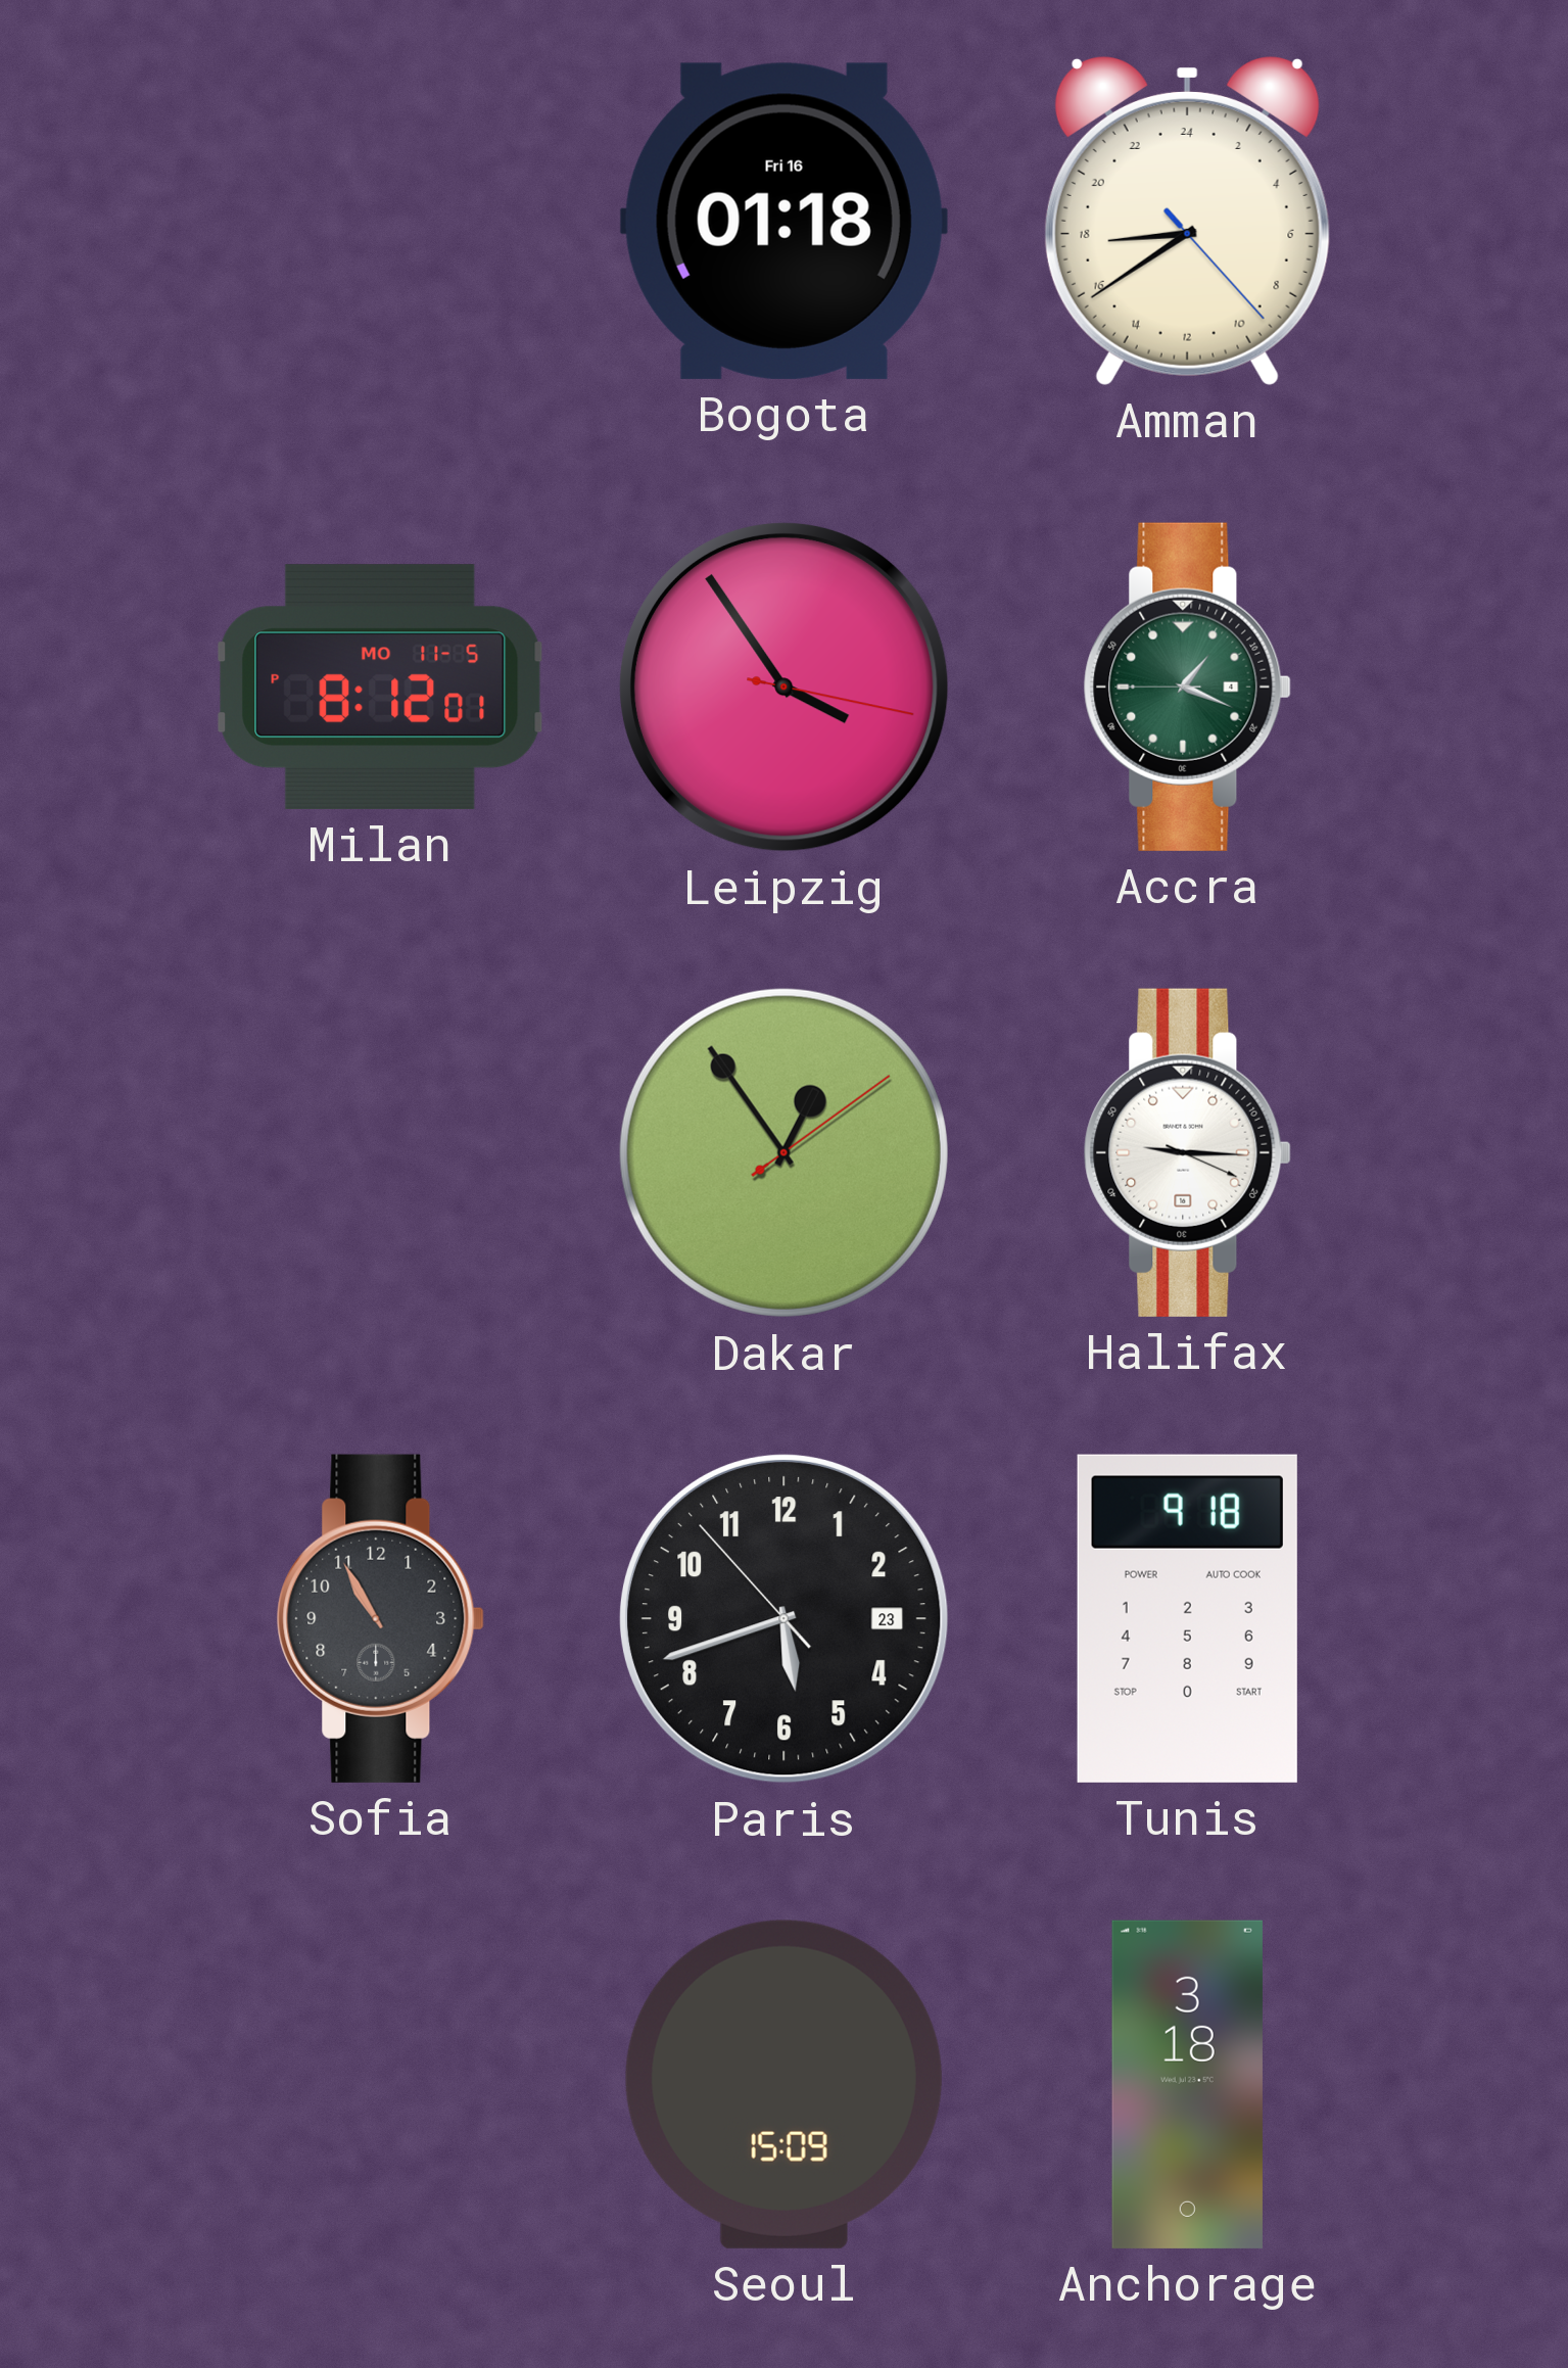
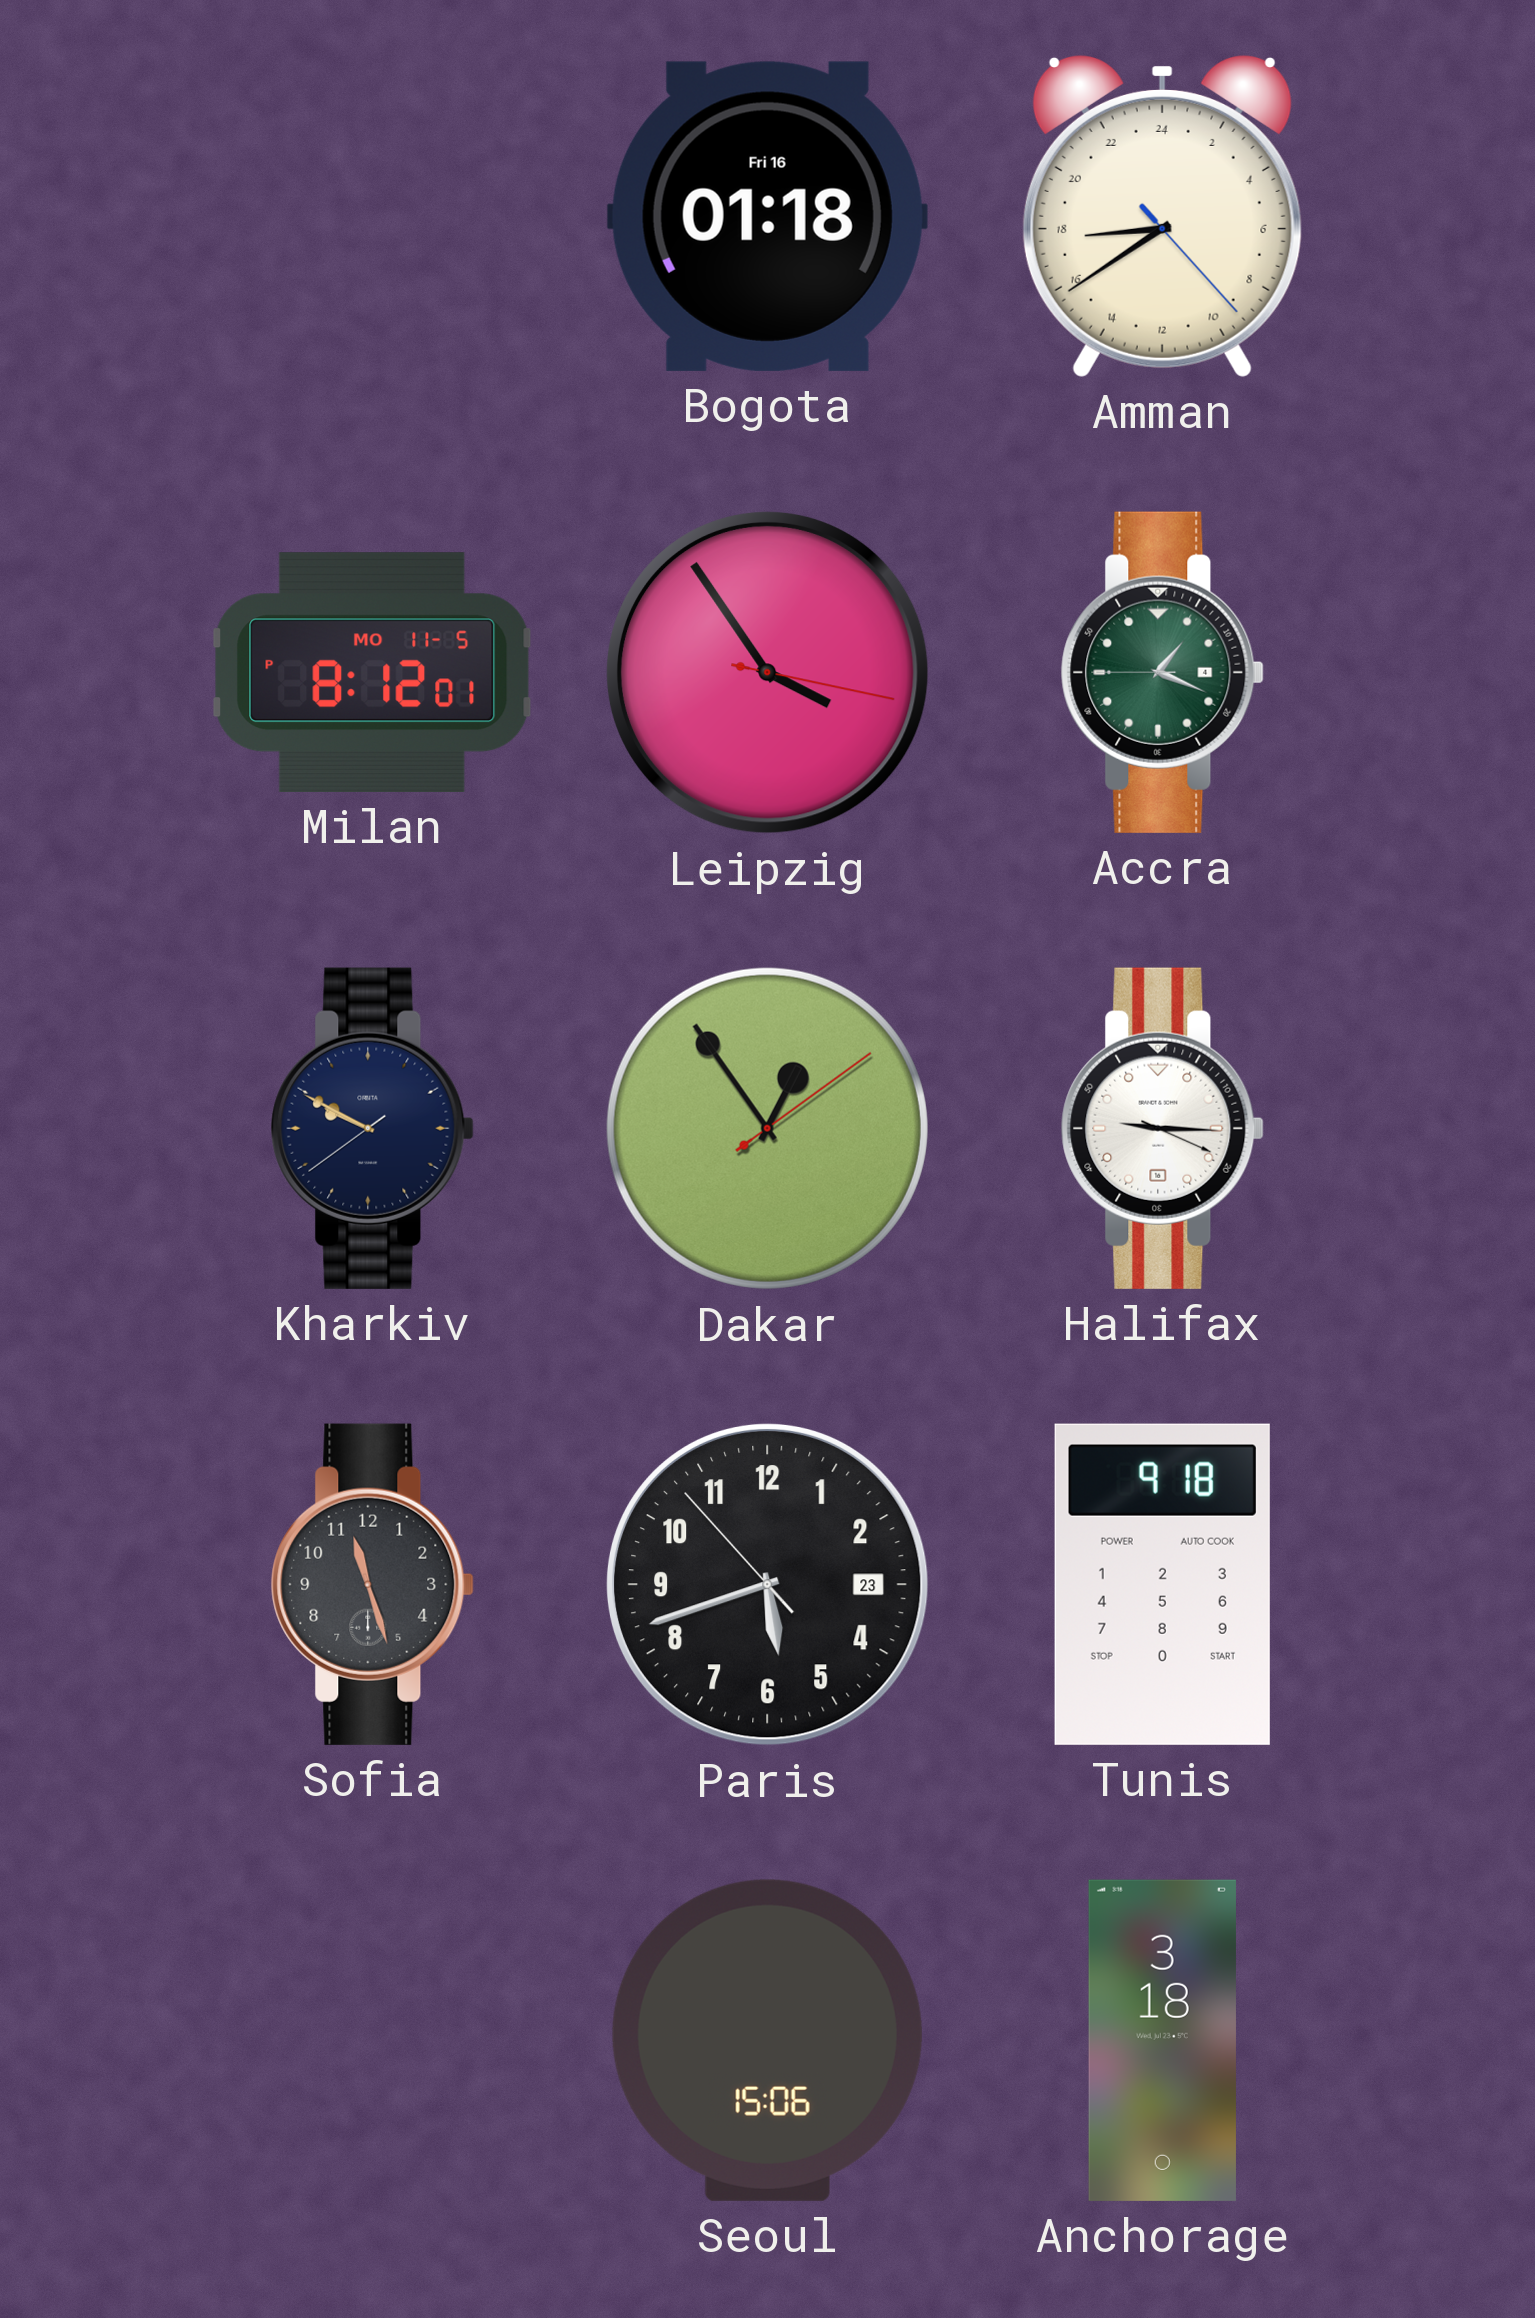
Kharkiv: none -> 9:49
Sofia: 10:55 -> 11:27
Seoul: 15:09 -> 15:06
